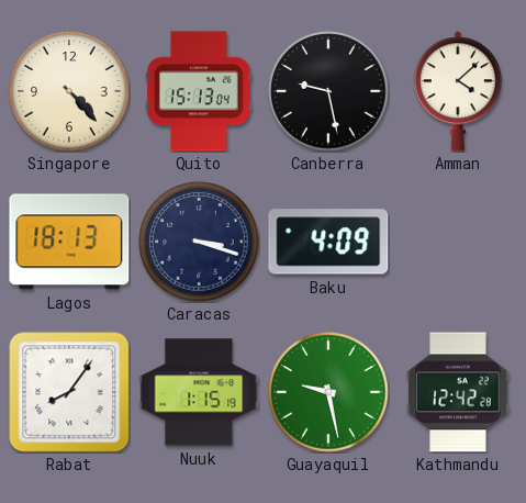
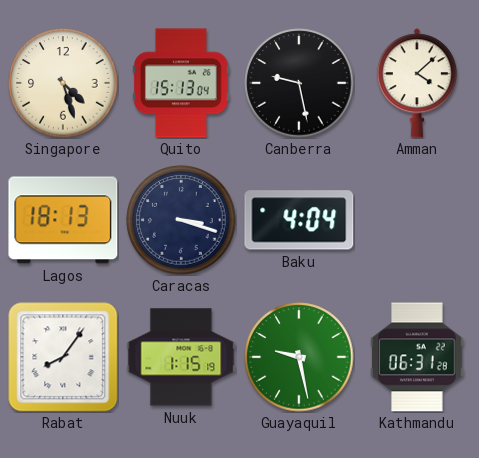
Singapore: 4:23 -> 4:27
Baku: 4:09 -> 4:04
Kathmandu: 12:42 -> 06:31
